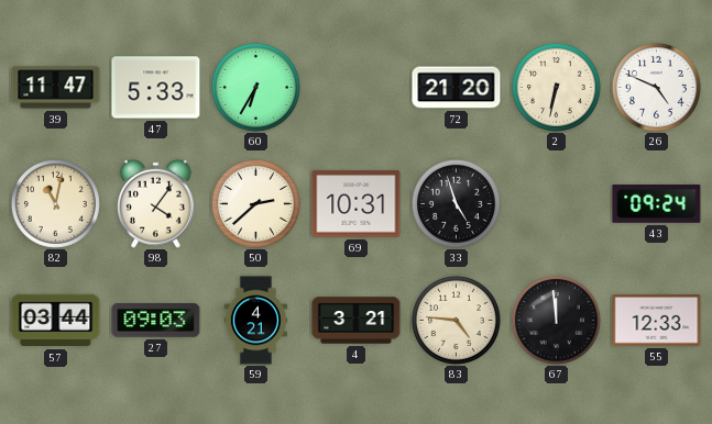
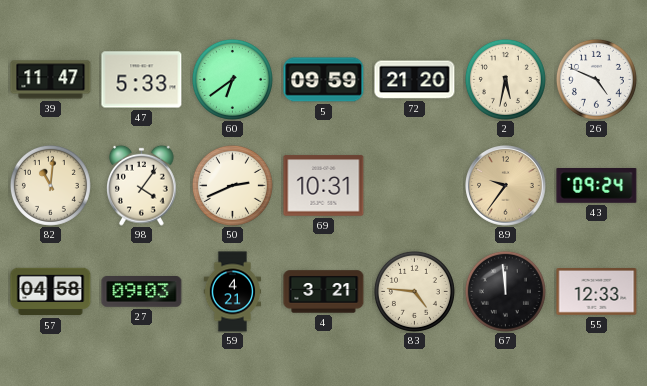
60: 6:35 -> 6:39
5: none -> 09:59
2: 6:32 -> 5:32
82: 11:02 -> 11:01
50: 2:38 -> 2:41
33: 4:57 -> none
89: none -> 9:36
57: 03:44 -> 04:58
